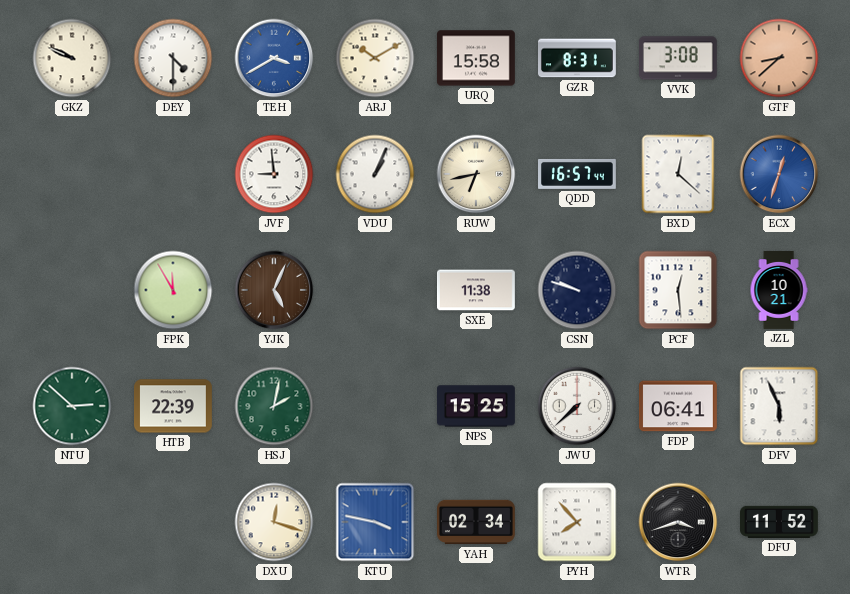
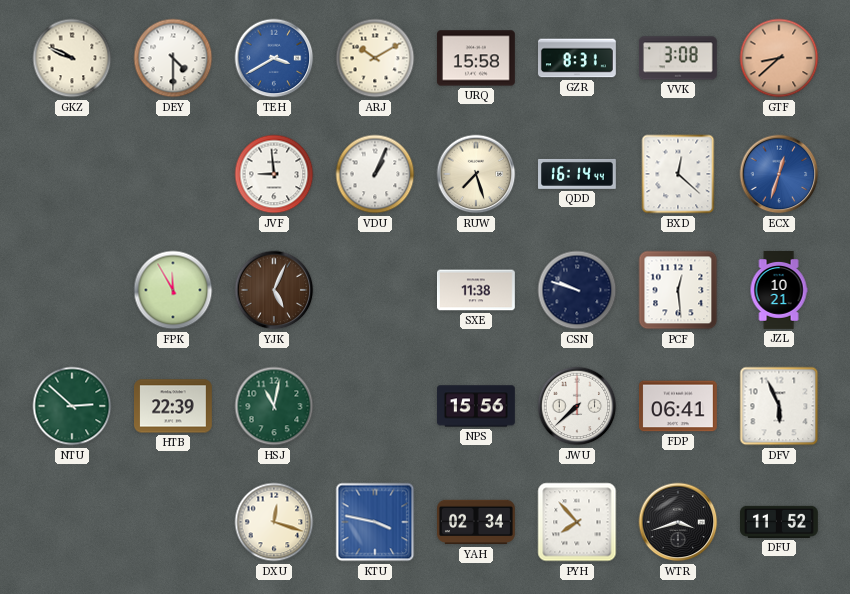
RUW: 6:43 -> 7:27
QDD: 16:57 -> 16:14
HSJ: 2:02 -> 11:02
NPS: 15:25 -> 15:56
